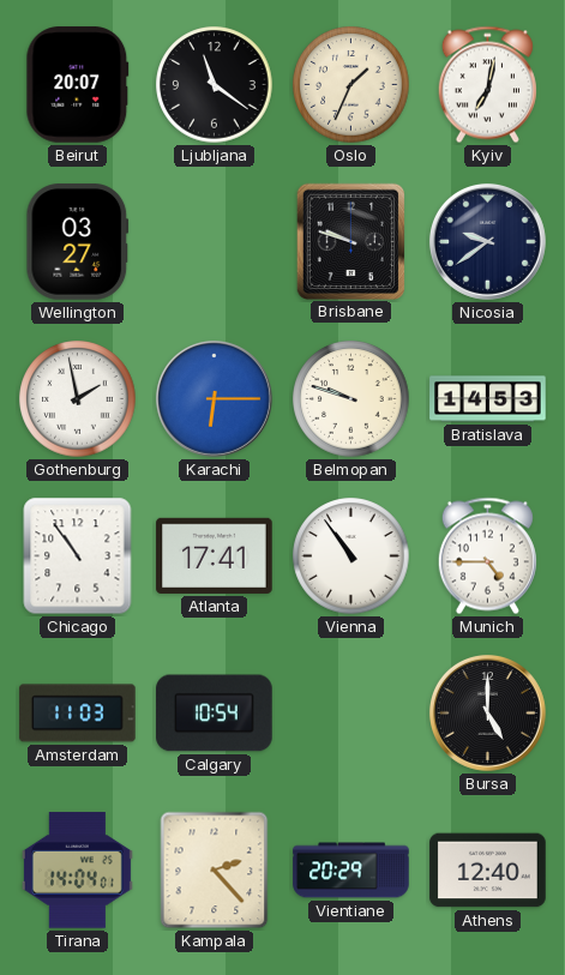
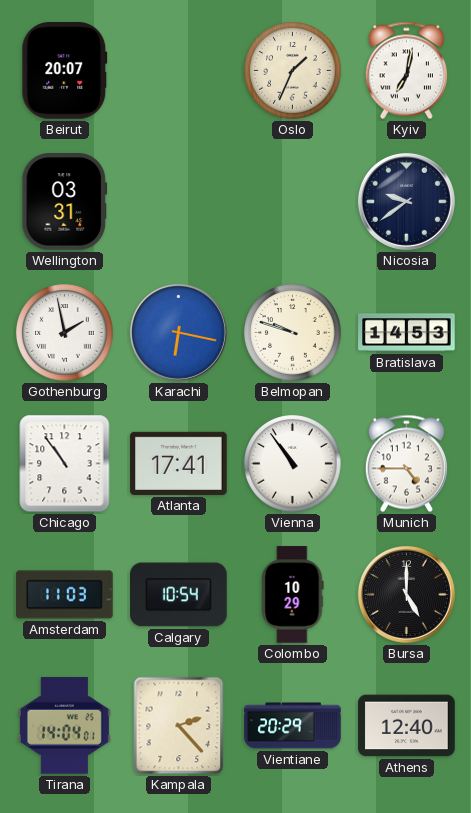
Ljubljana: 11:21 -> none
Wellington: 03:27 -> 03:31
Brisbane: 9:48 -> none
Karachi: 6:15 -> 6:17
Colombo: none -> 10:29
